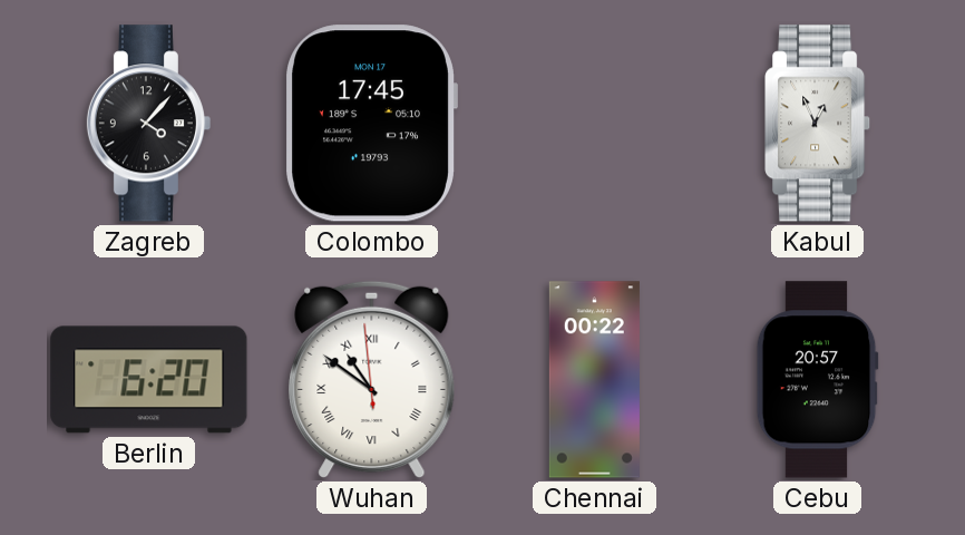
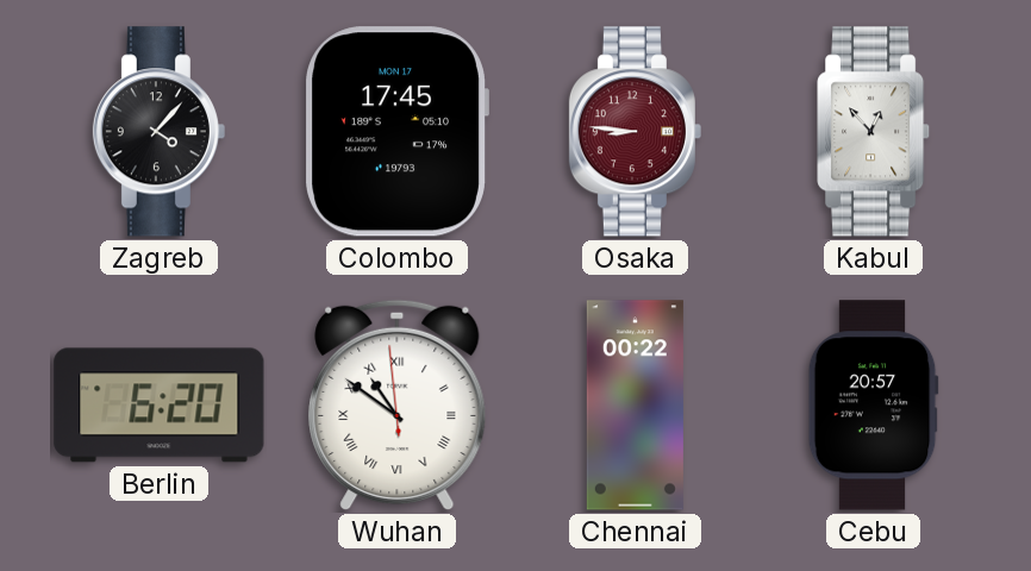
Osaka: none -> 8:46
Kabul: 12:56 -> 12:53
